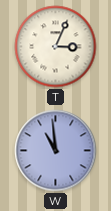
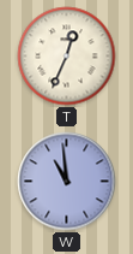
T: 3:04 -> 12:34
